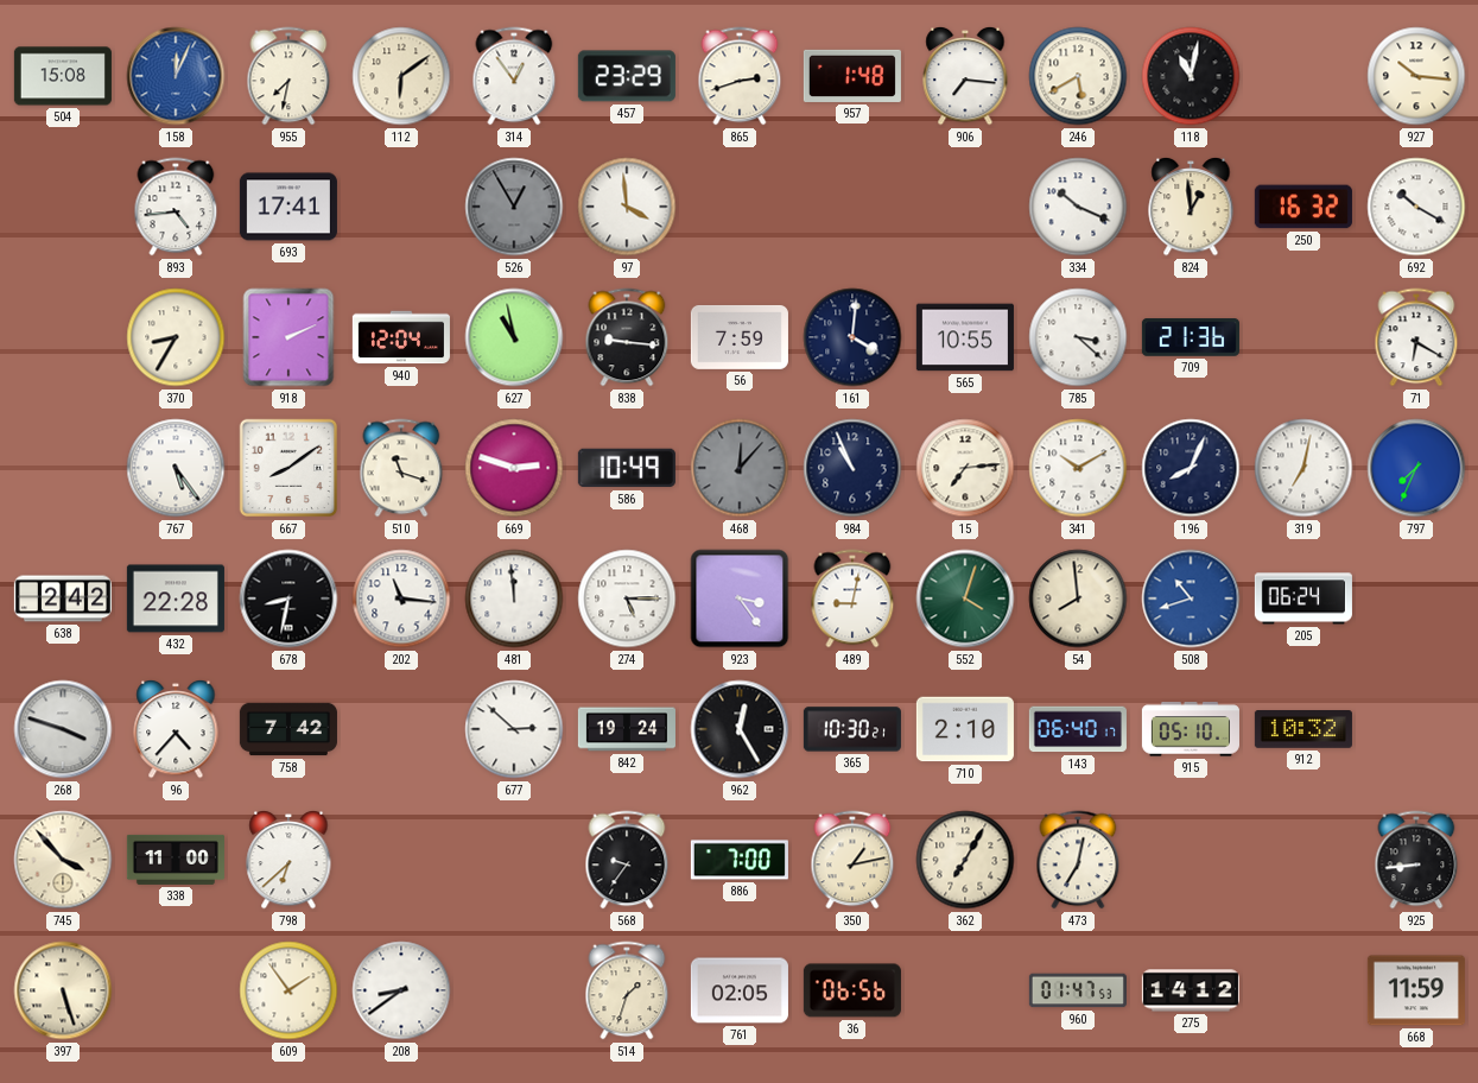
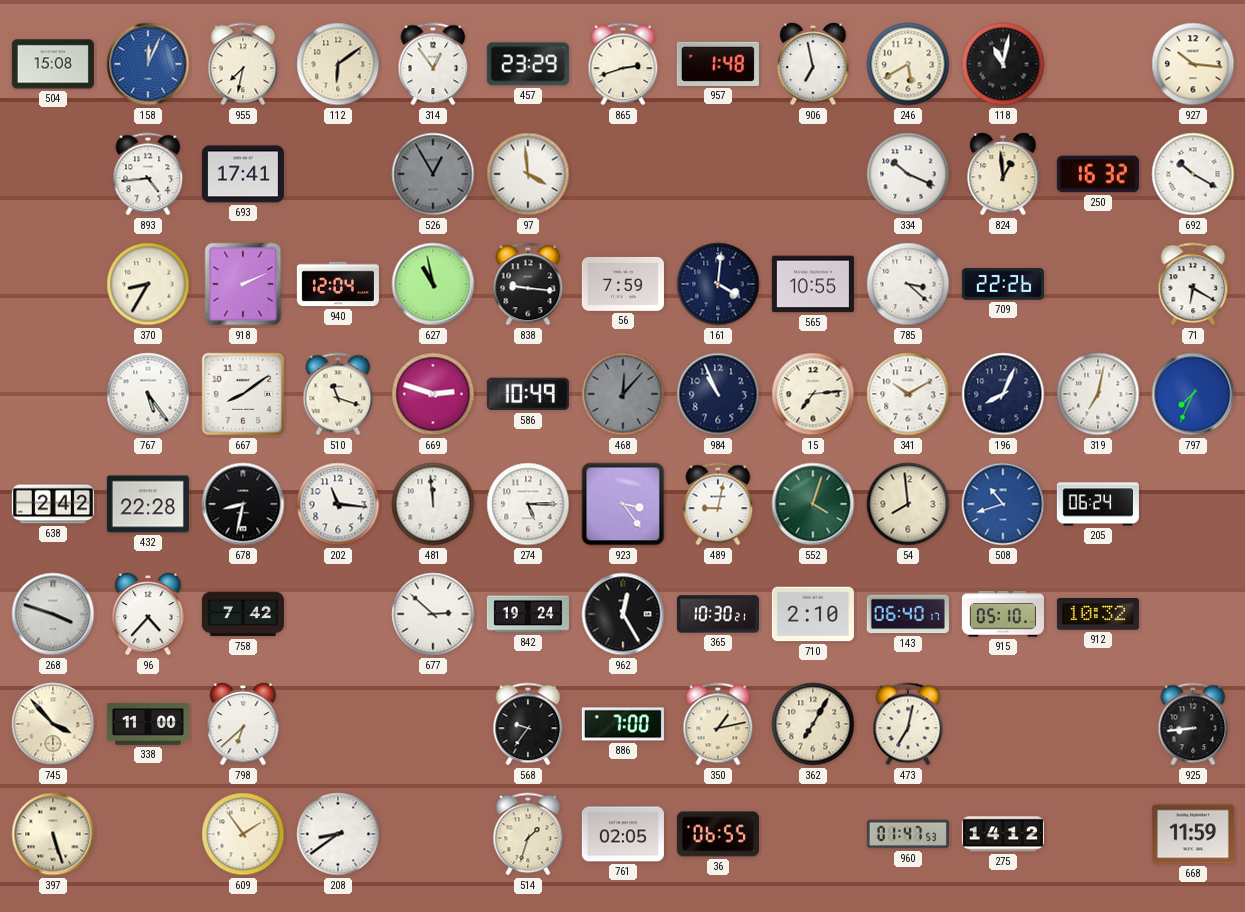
906: 7:16 -> 6:58
709: 21:36 -> 22:26
36: 06:56 -> 06:55
